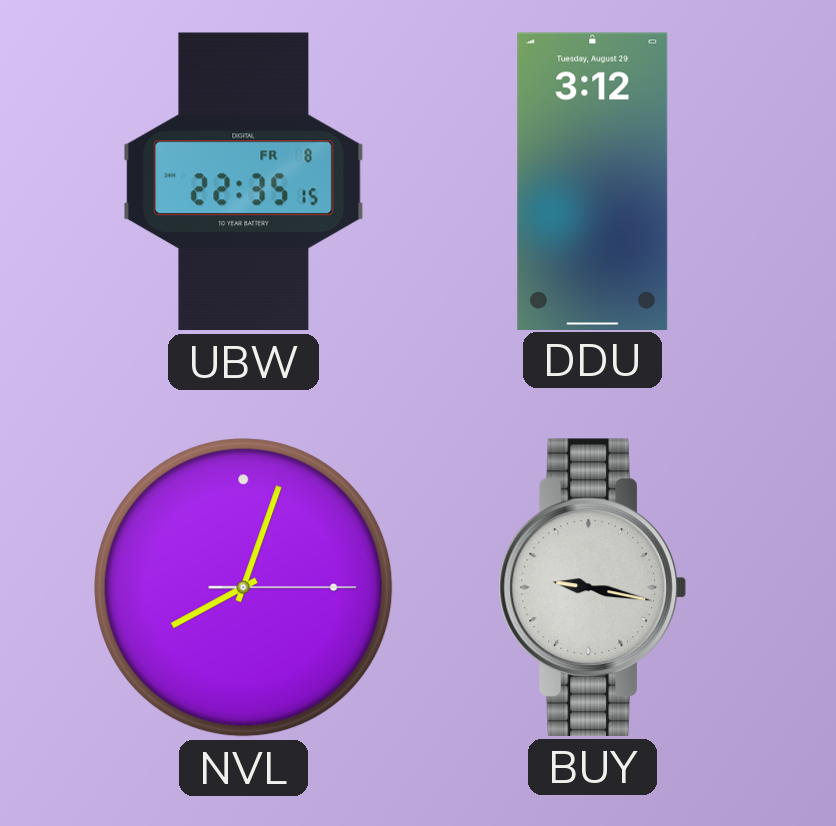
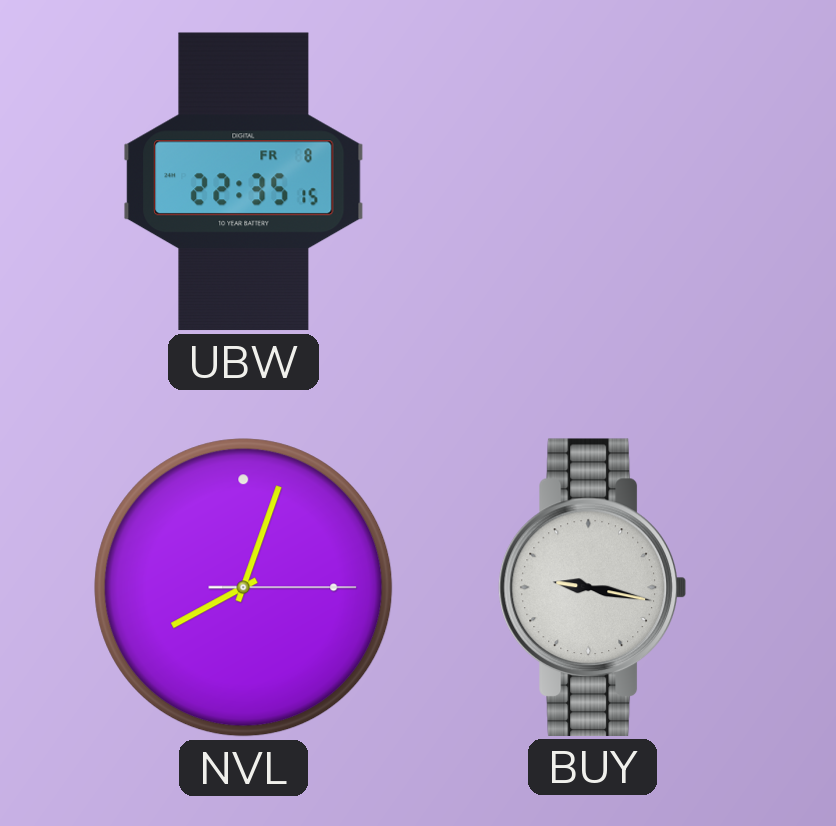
DDU: 3:12 -> none
